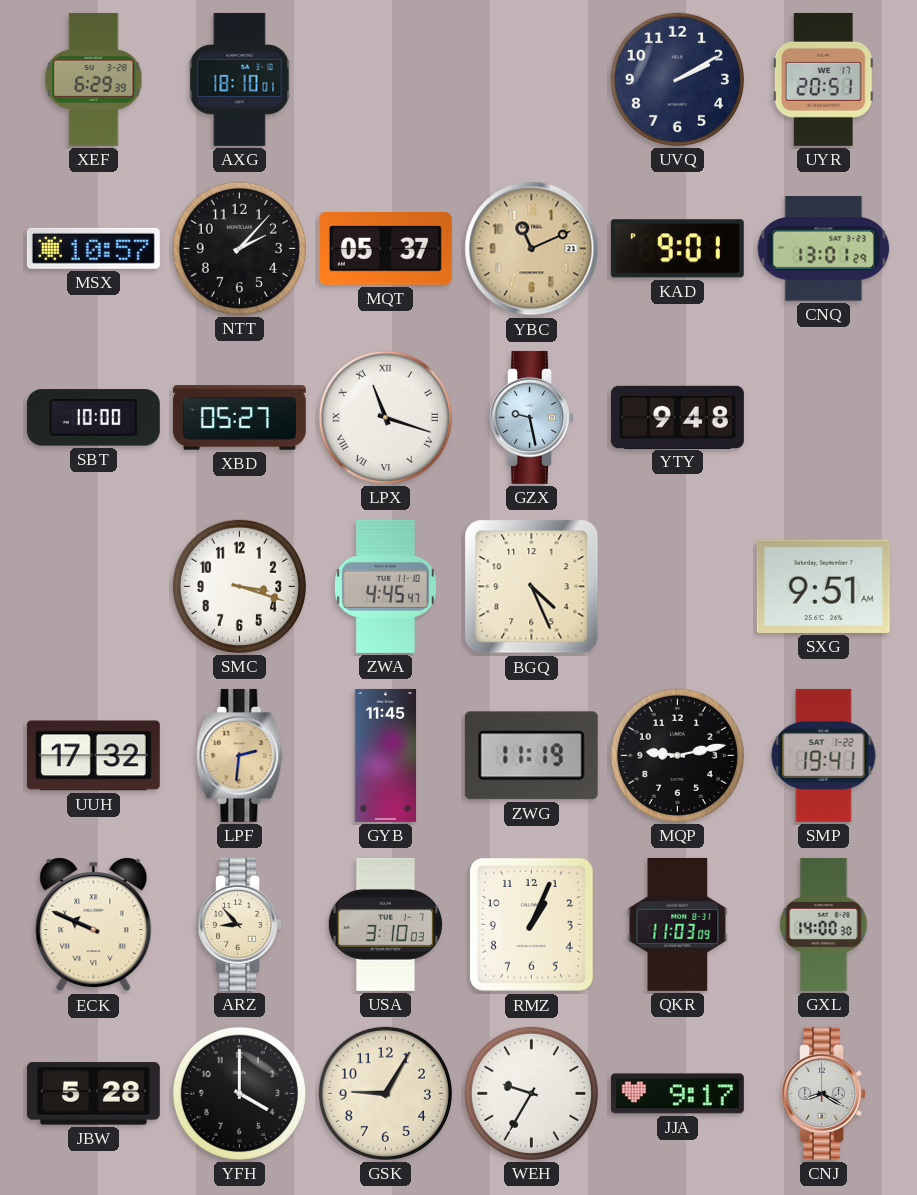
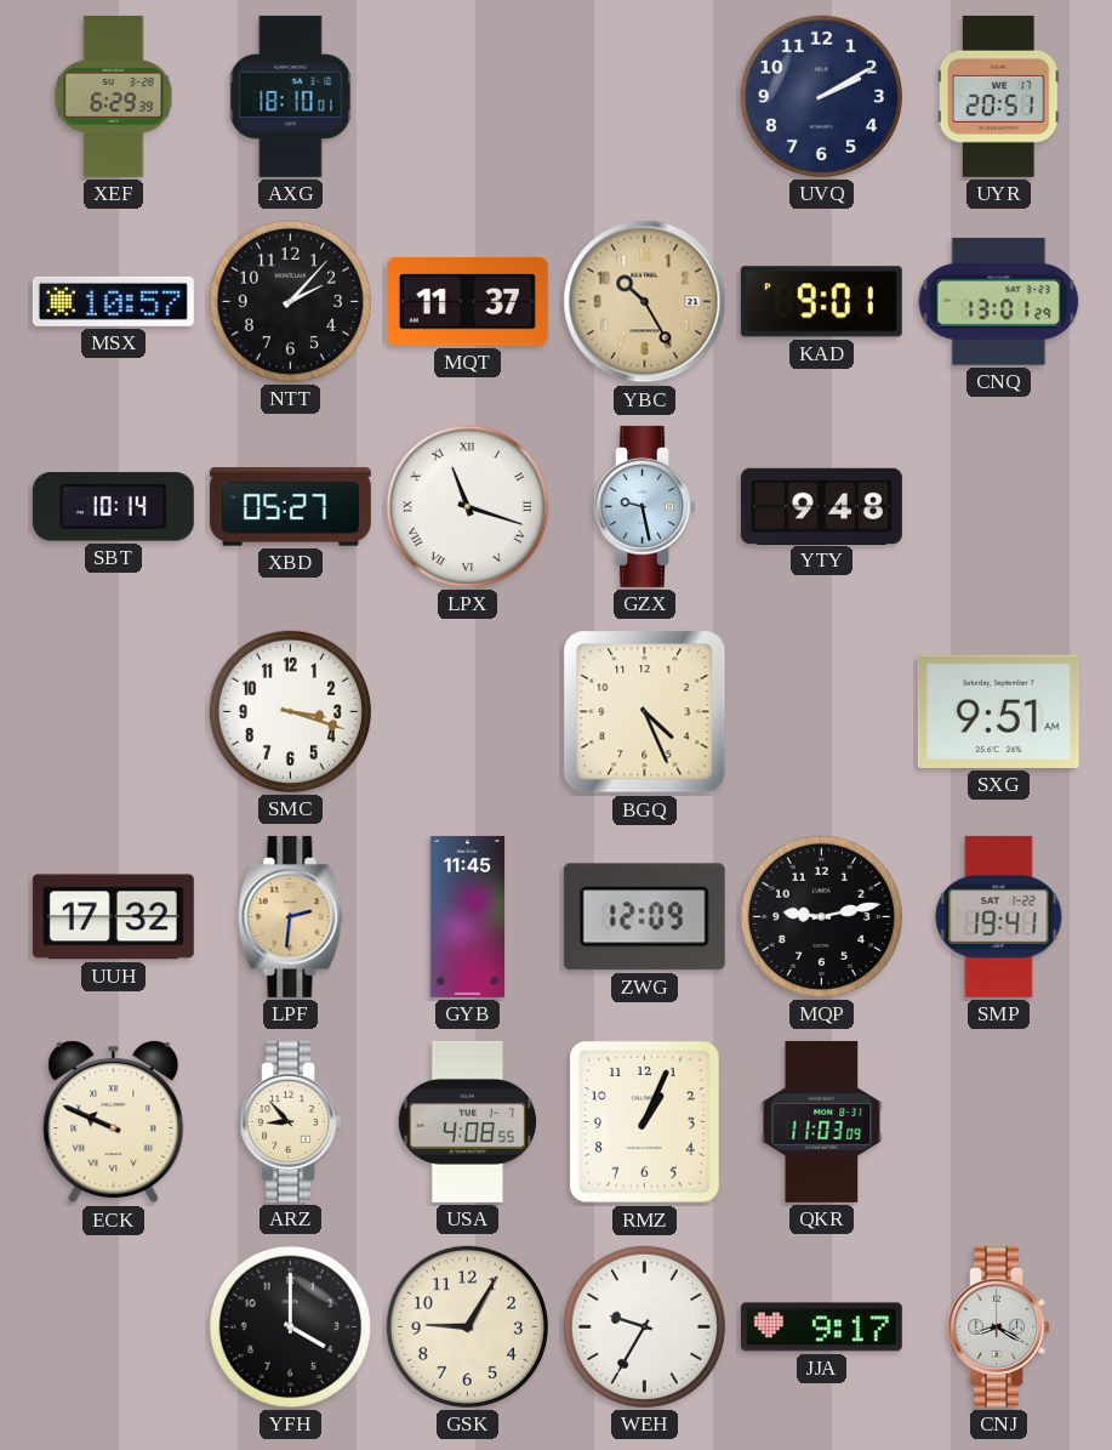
MQT: 05:37 -> 11:37
YBC: 11:11 -> 10:25
SBT: 10:00 -> 10:14
ZWA: 4:45 -> none
ZWG: 11:19 -> 12:09
USA: 3:10 -> 4:08
GXL: 14:00 -> none
JBW: 5:28 -> none
